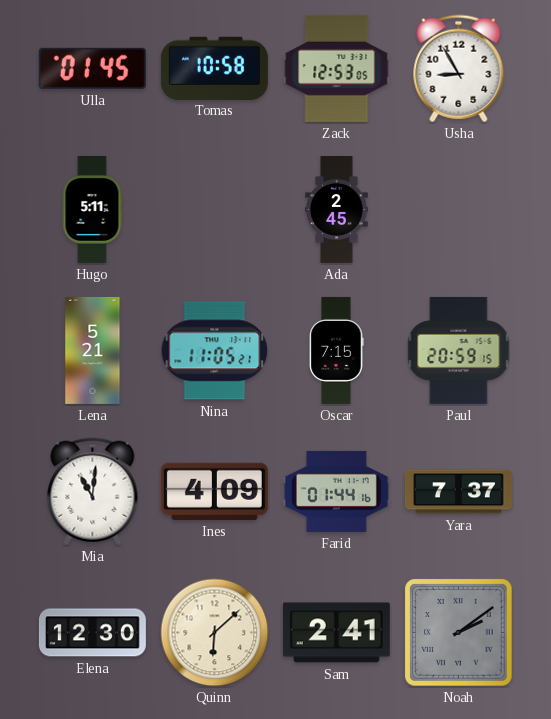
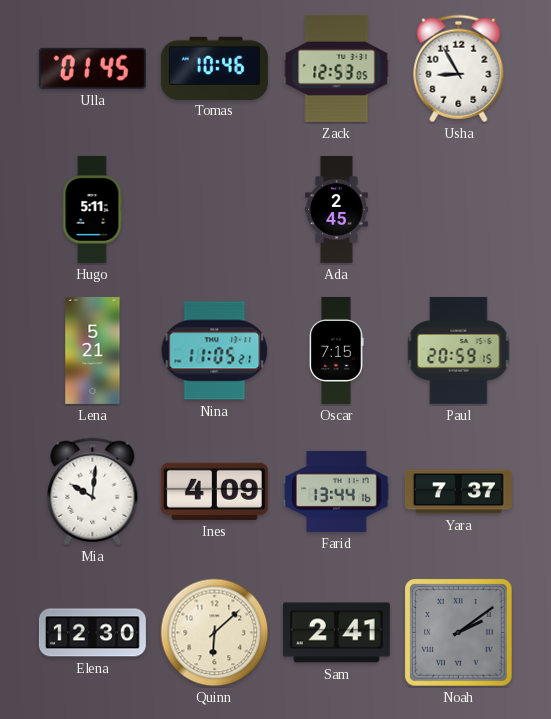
Tomas: 10:58 -> 10:46
Mia: 11:01 -> 10:01
Farid: 01:44 -> 13:44
